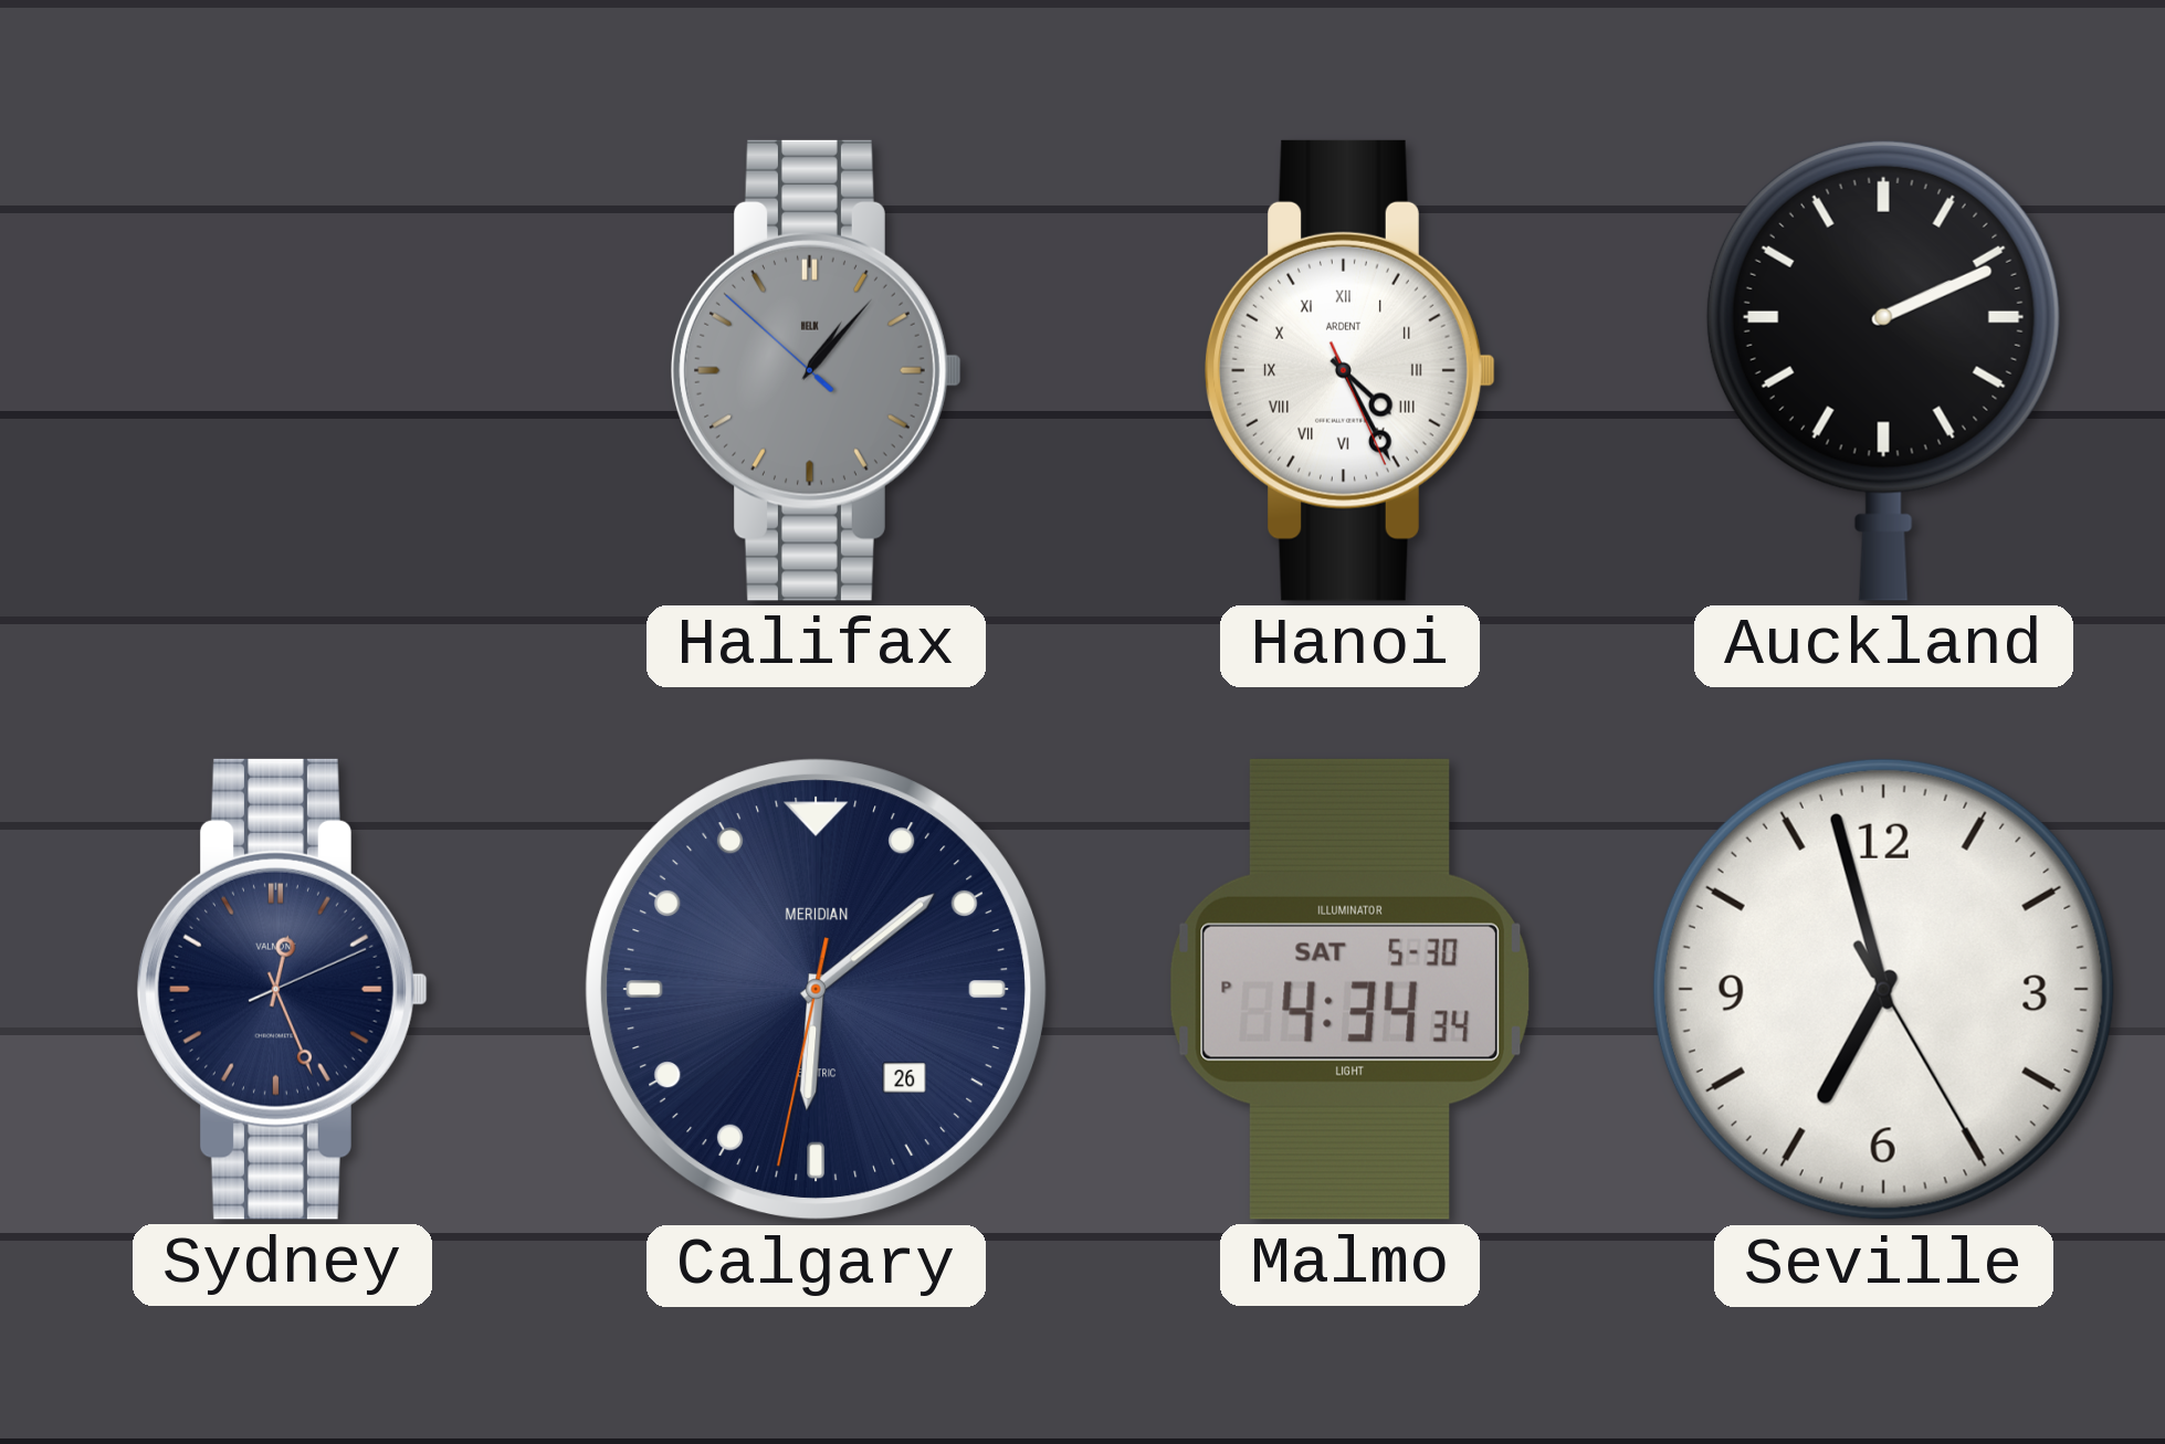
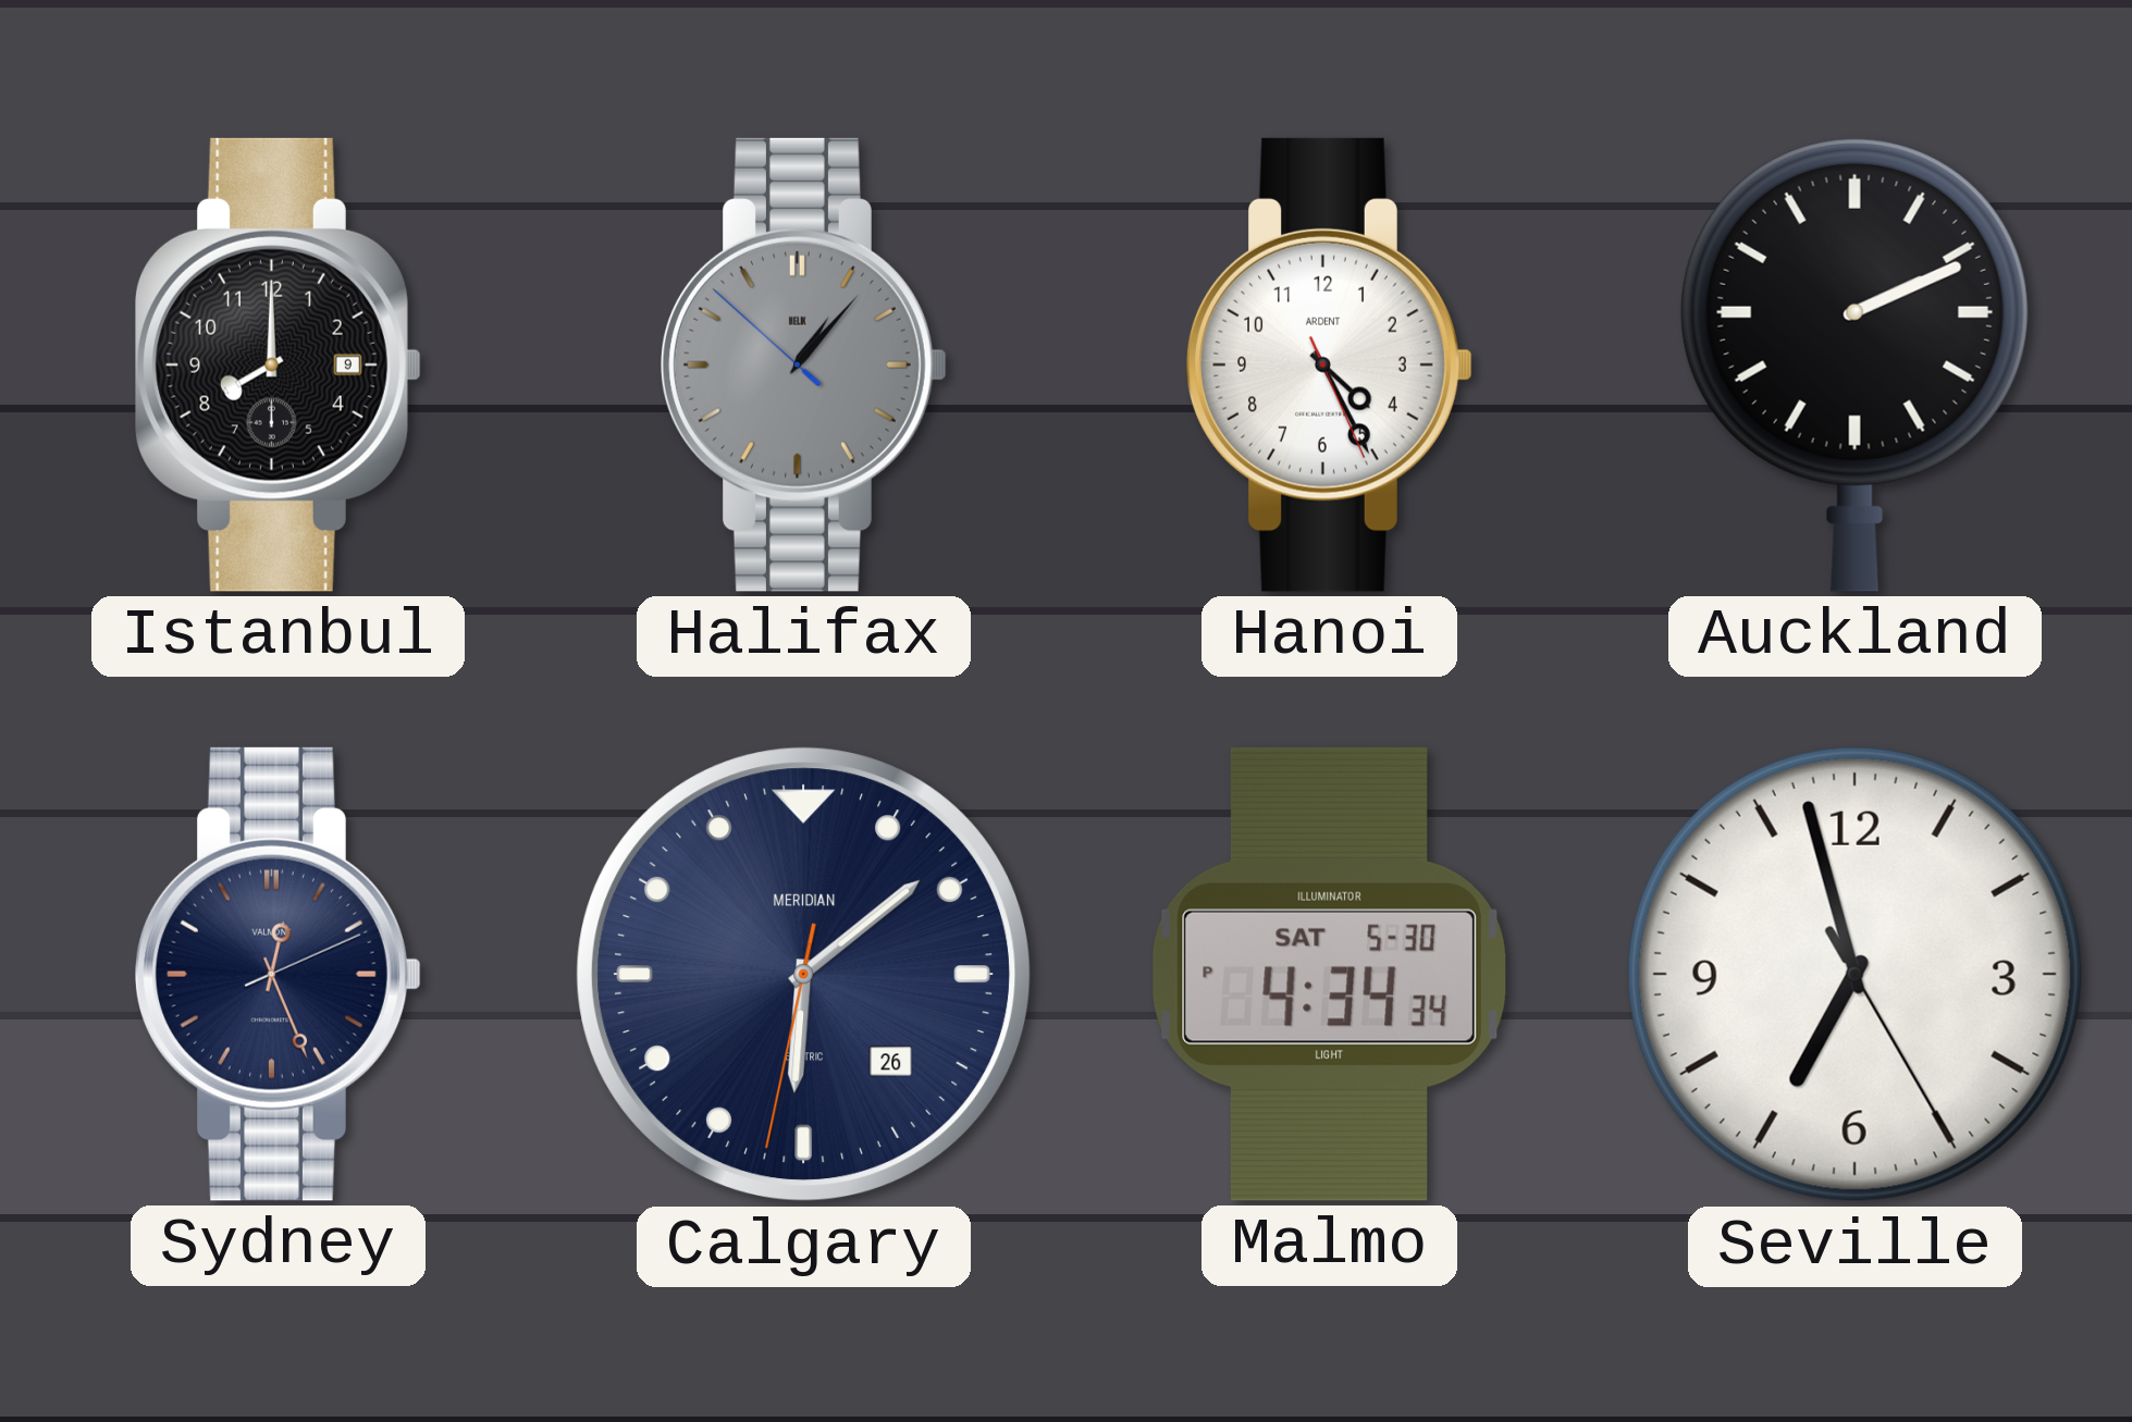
Istanbul: none -> 8:00
Hanoi numerals: Roman -> Arabic
